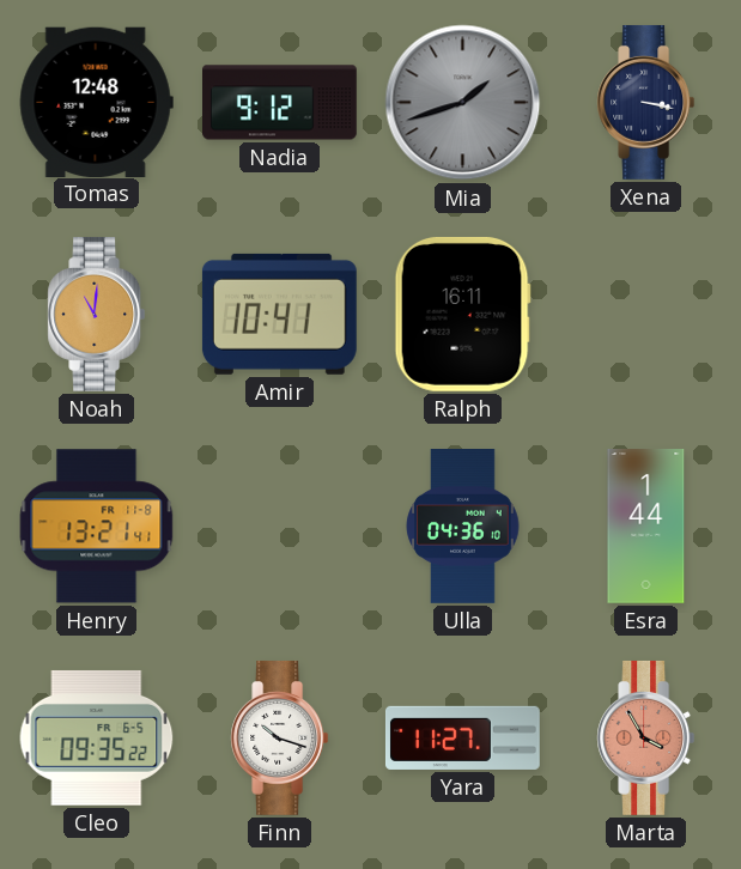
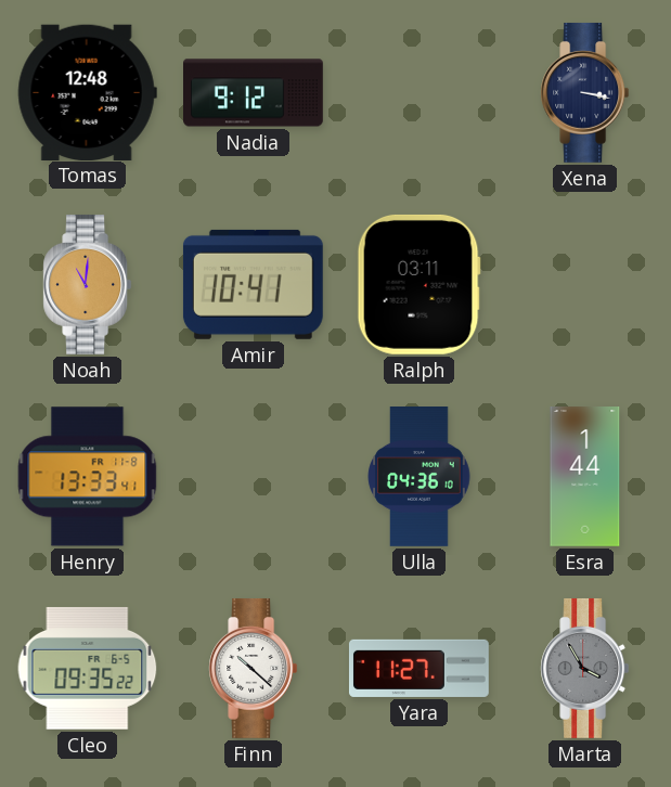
Mia: 1:42 -> none
Ralph: 16:11 -> 03:11
Henry: 13:21 -> 13:33
Finn: 10:18 -> 10:22
Marta dial: salmon -> grey
